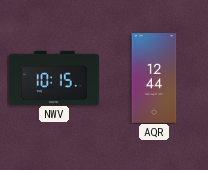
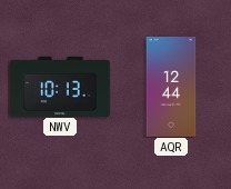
NWV: 10:15 -> 10:13
